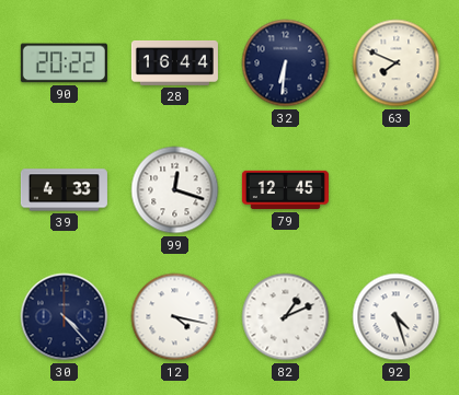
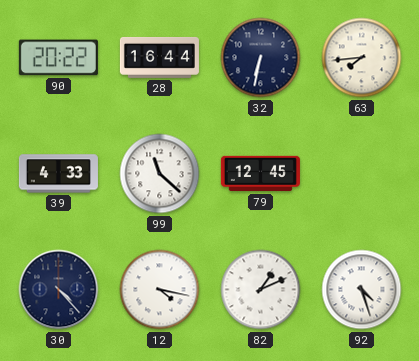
32: 6:31 -> 6:32
63: 7:49 -> 7:44
99: 12:18 -> 11:22
